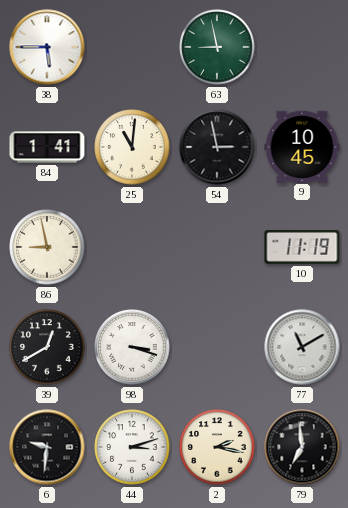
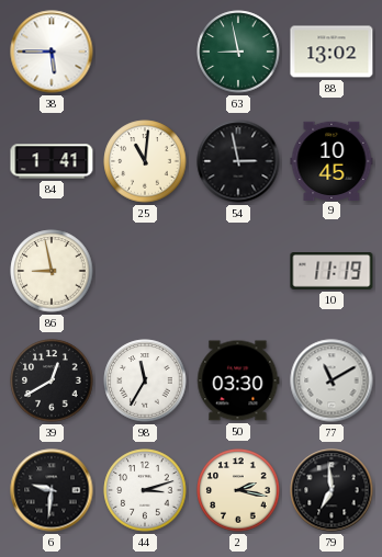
88: none -> 13:02
98: 3:18 -> 11:35
50: none -> 03:30
